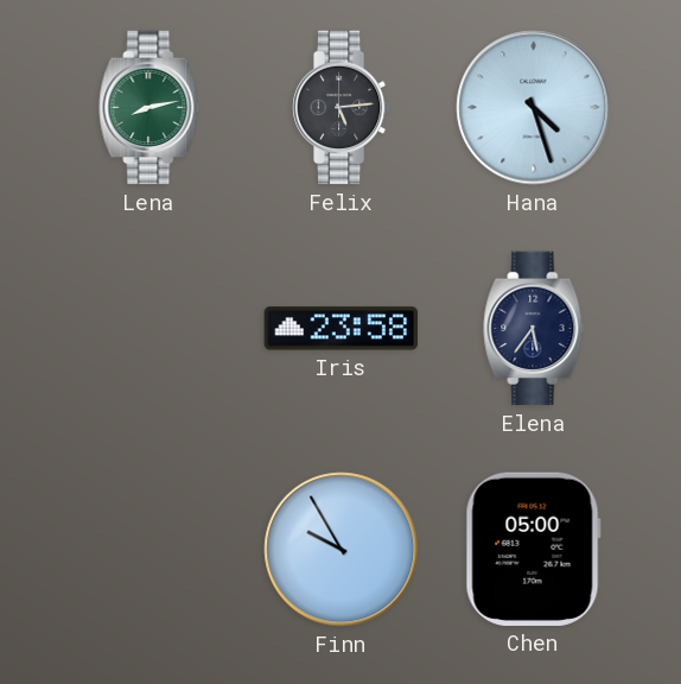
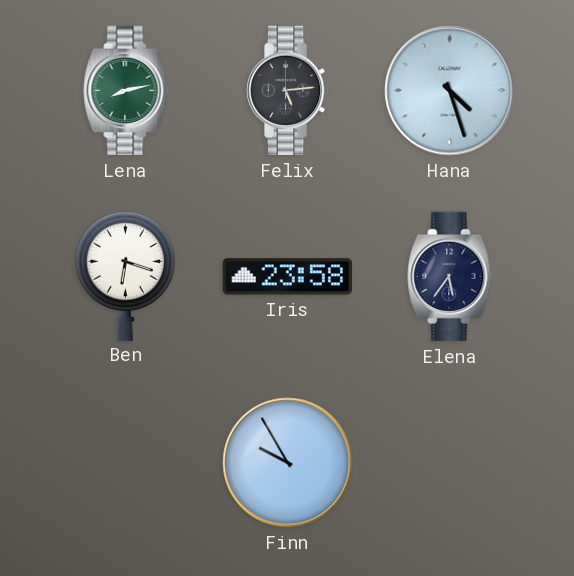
Ben: none -> 6:18
Chen: 05:00 -> none
